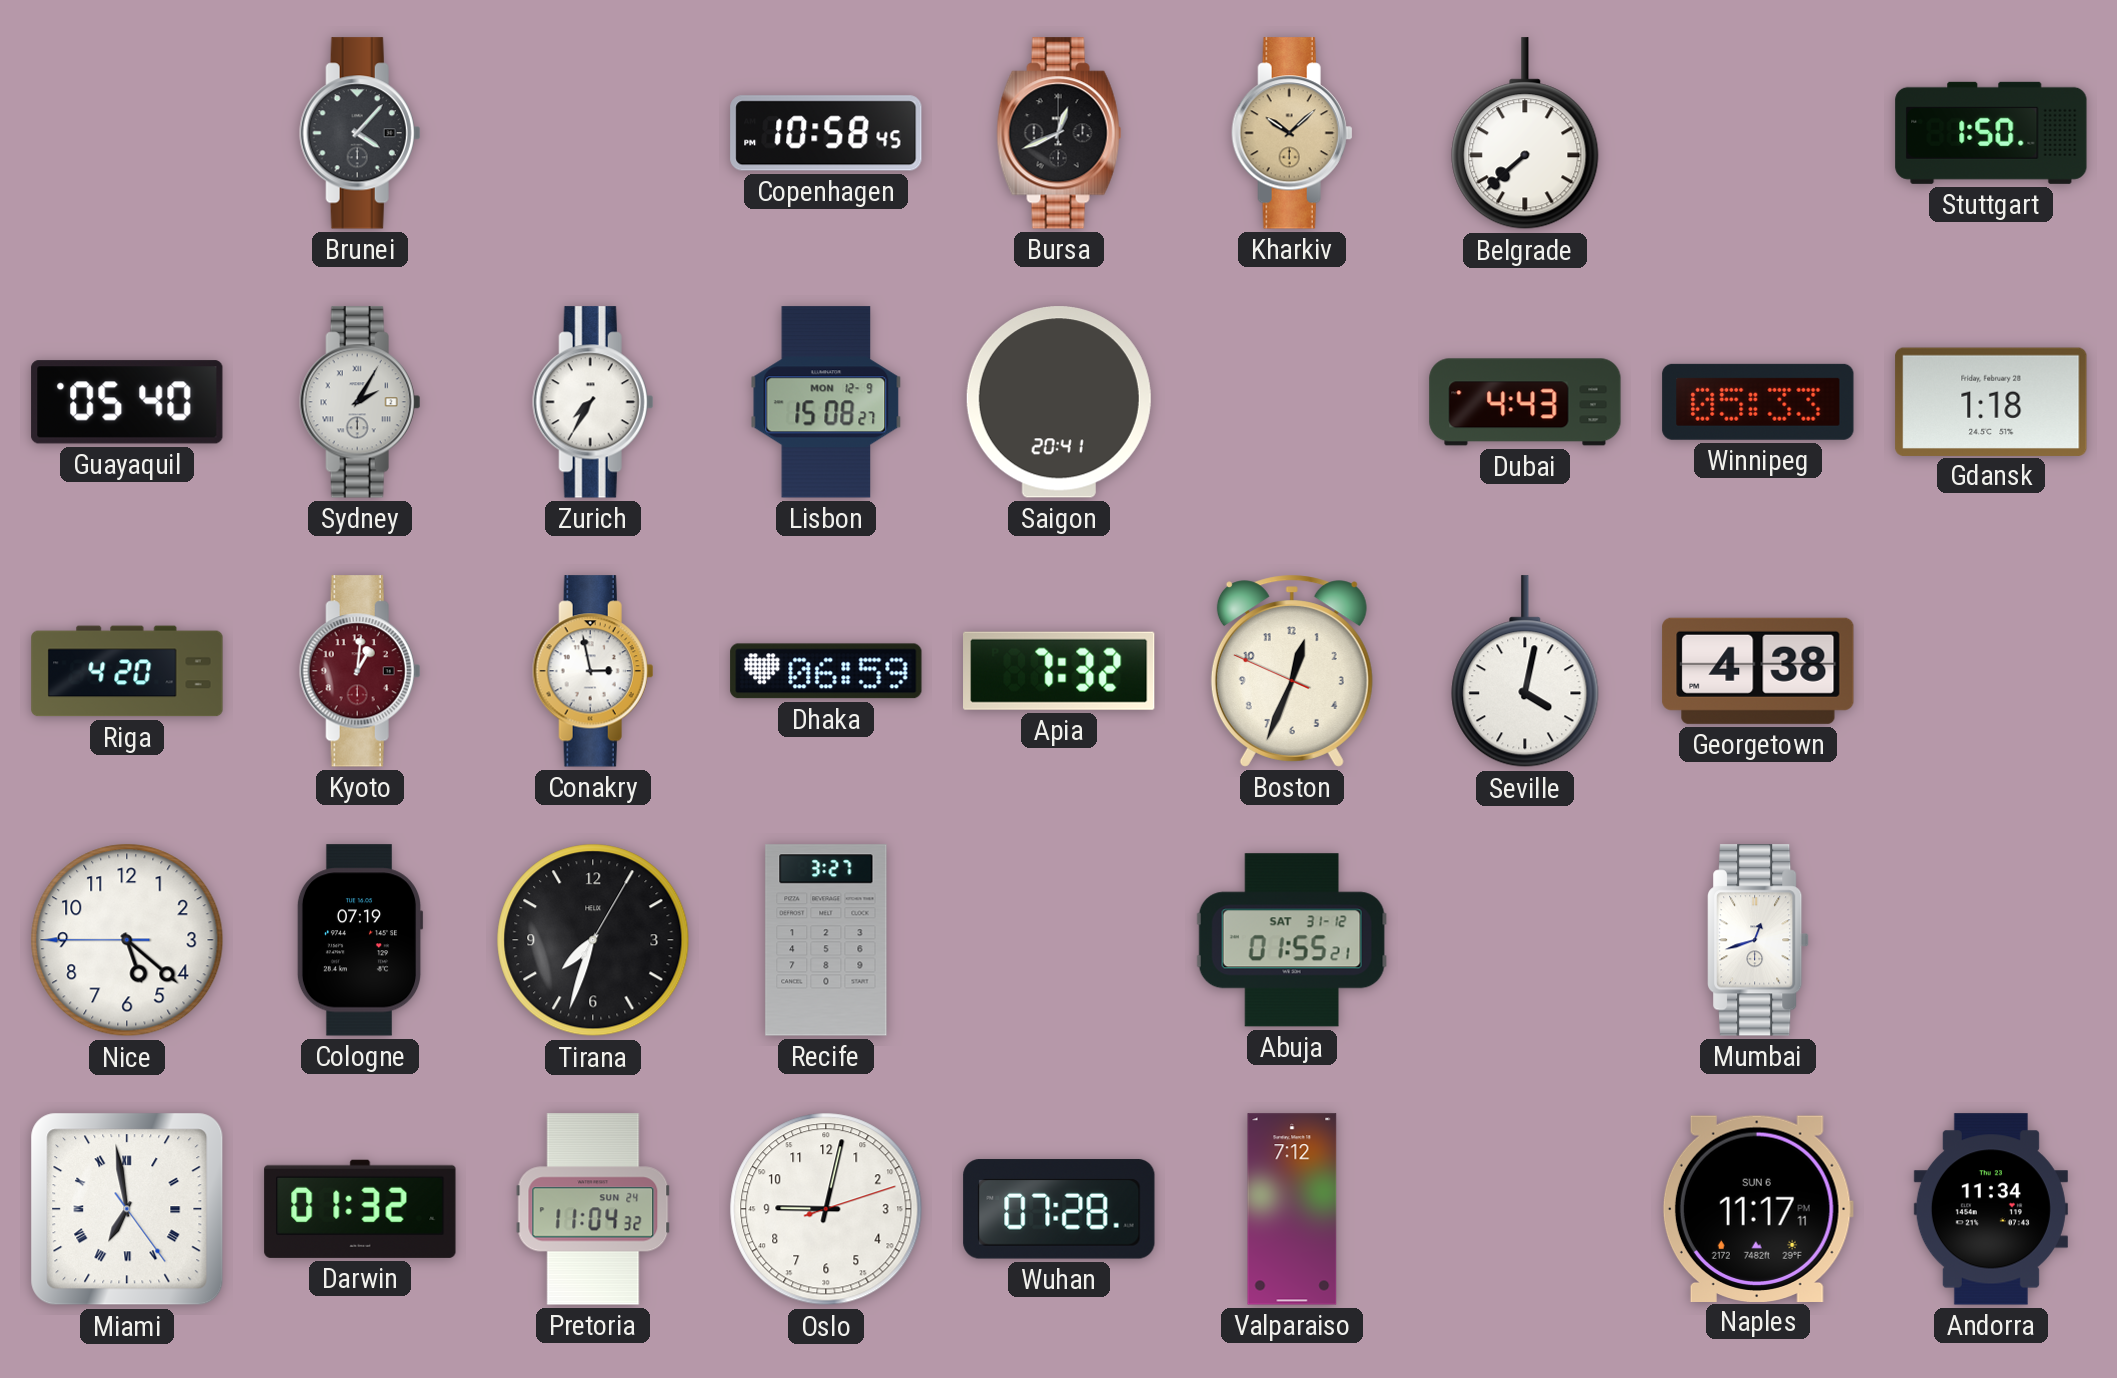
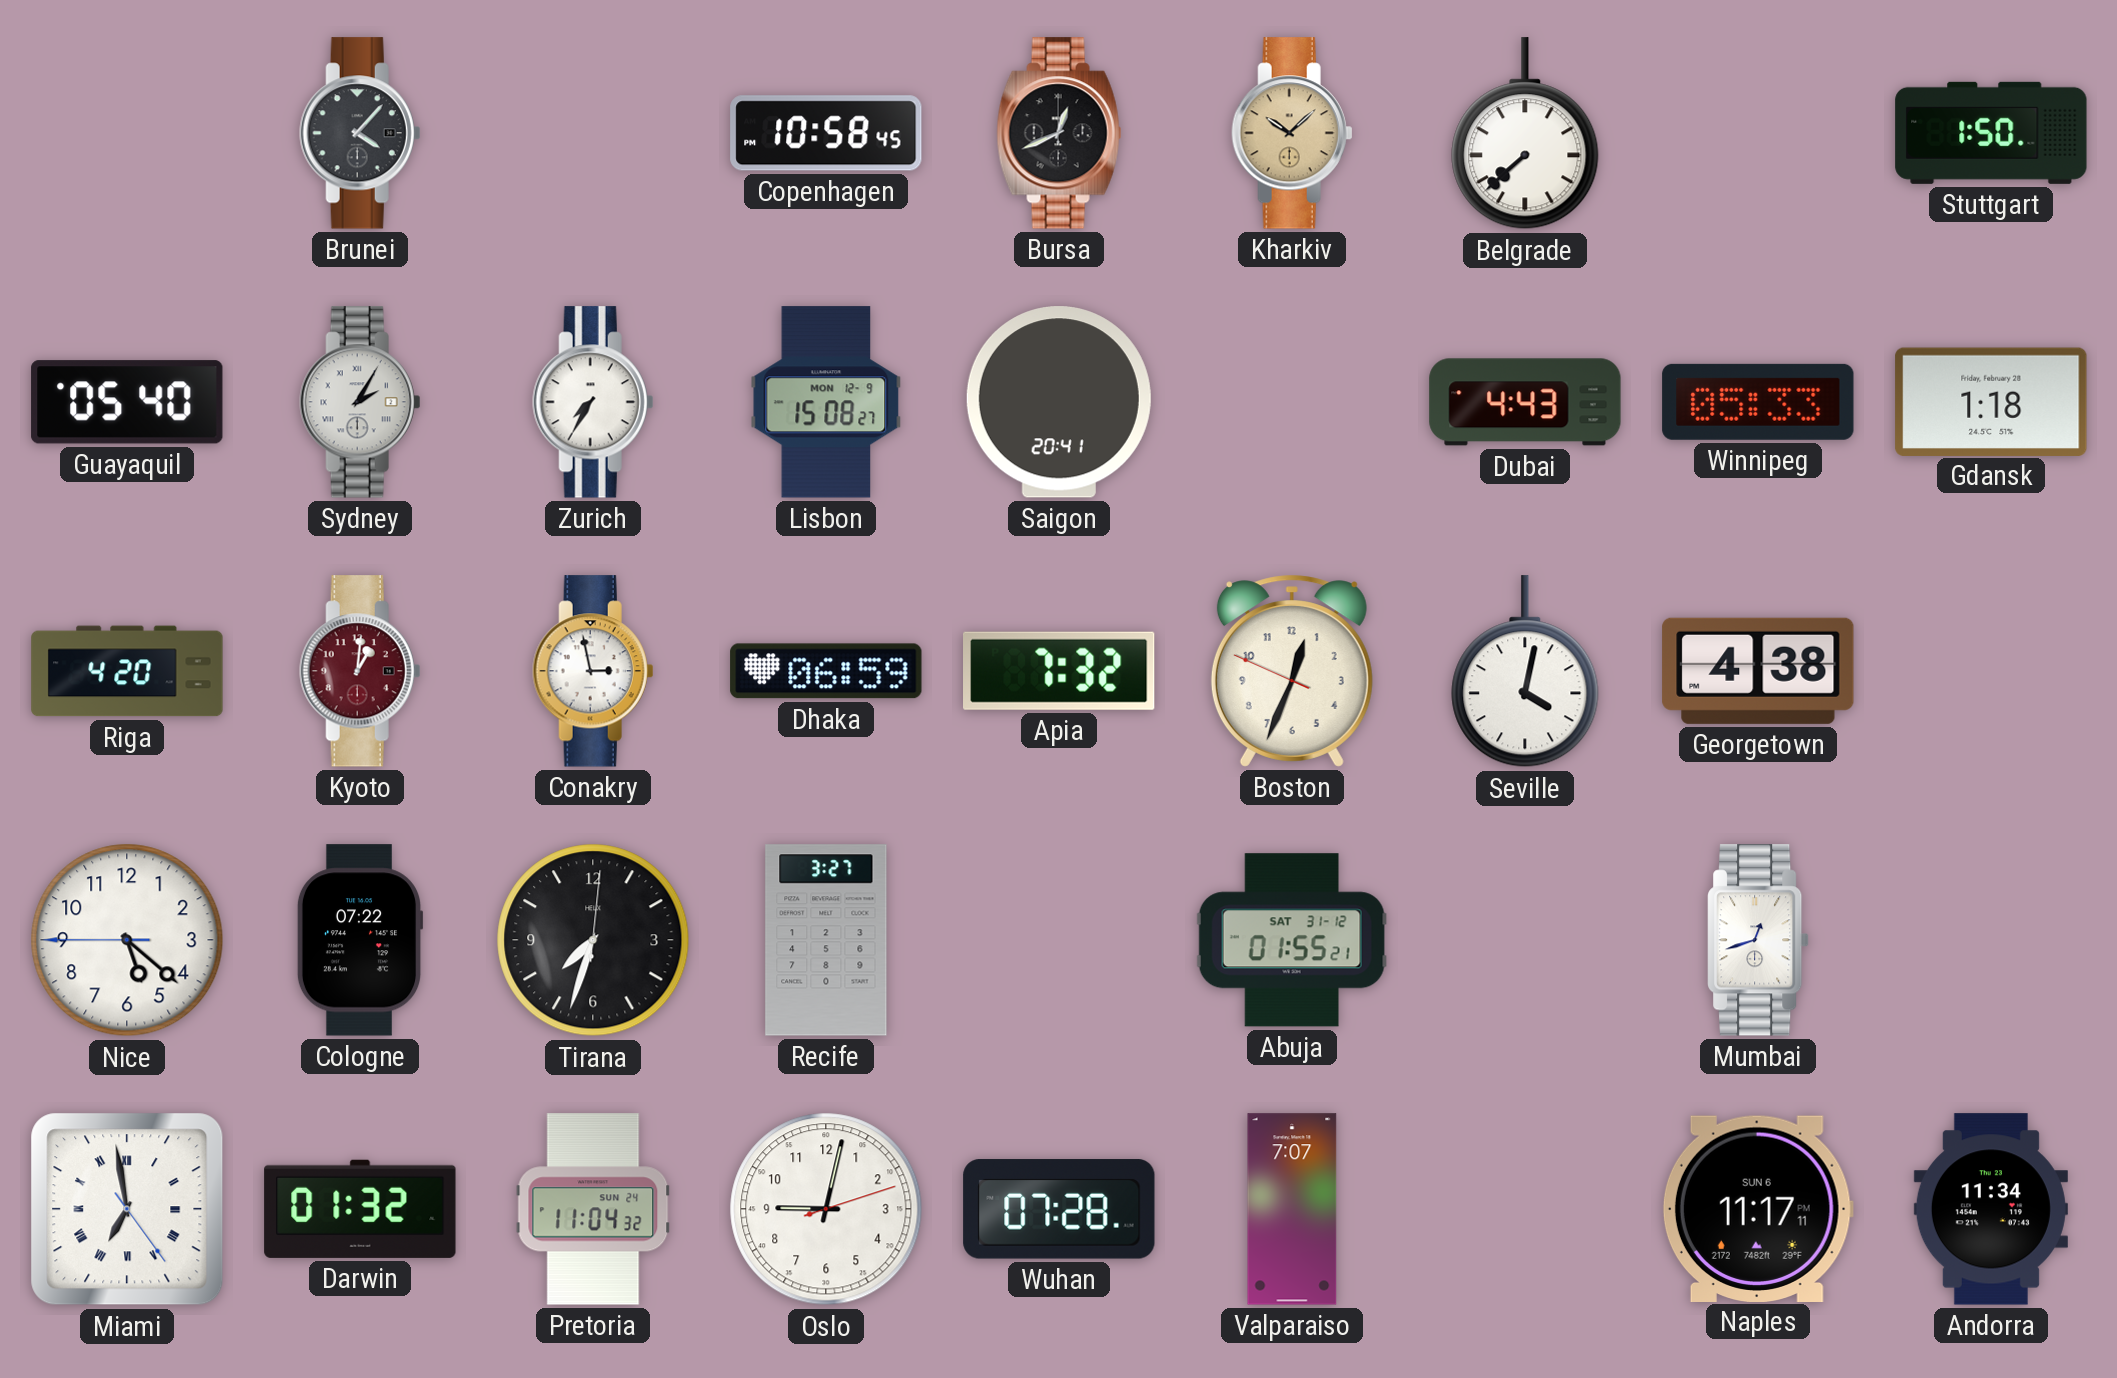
Cologne: 07:19 -> 07:22
Tirana: 7:33:05 -> 7:33:01
Valparaiso: 7:12 -> 7:07
